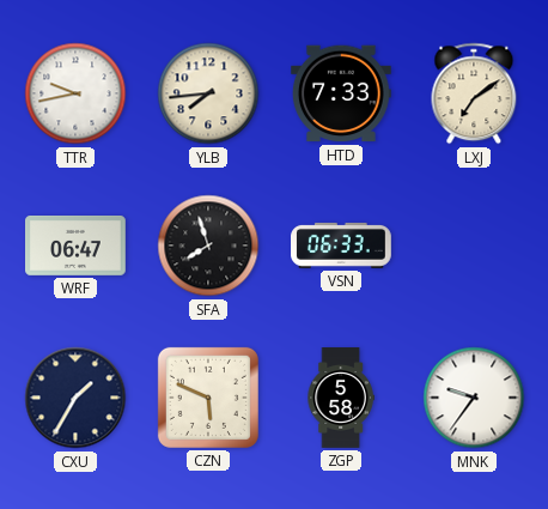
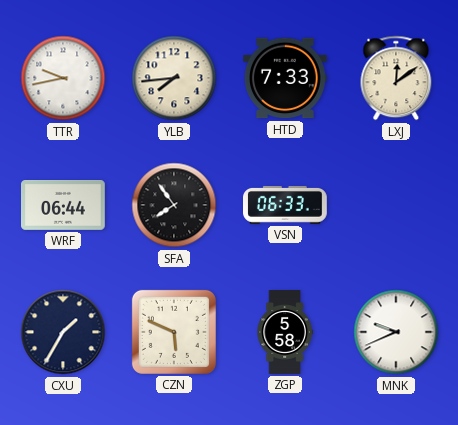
LXJ: 7:09 -> 12:09
WRF: 06:47 -> 06:44
SFA: 7:57 -> 7:54
MNK: 9:36 -> 9:41
